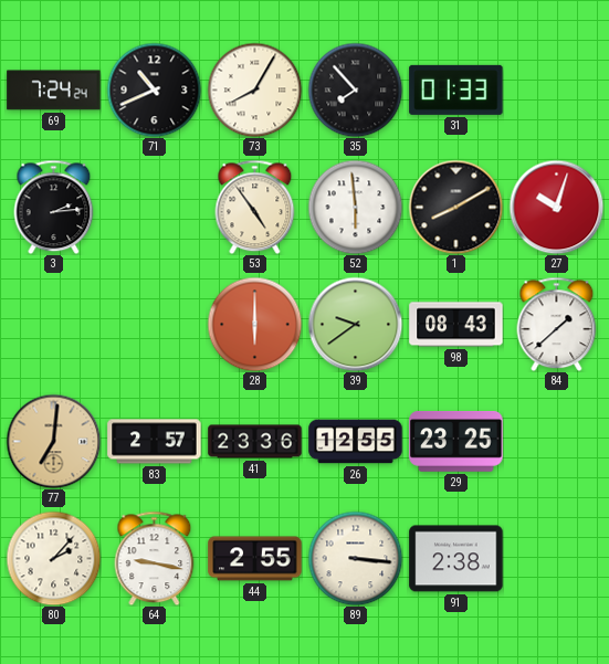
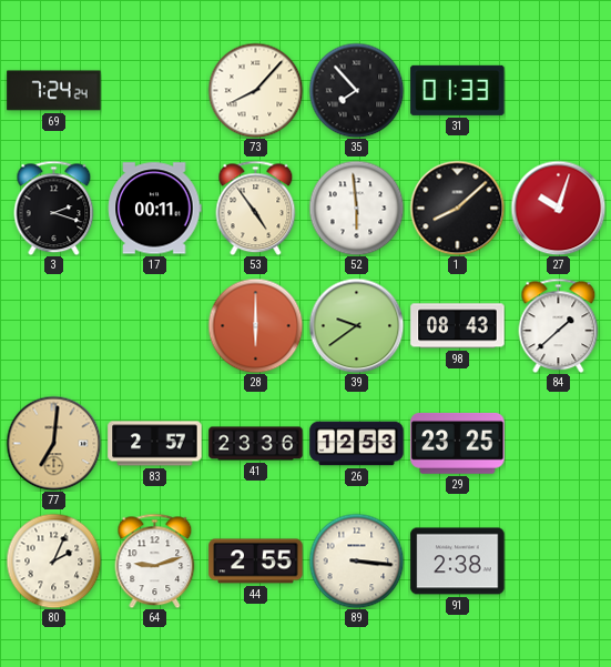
71: 10:41 -> none
73: 8:05 -> 8:07
3: 2:14 -> 2:18
17: none -> 00:11
1: 8:10 -> 8:08
26: 12:55 -> 12:53
80: 2:07 -> 2:04
64: 9:17 -> 9:12
